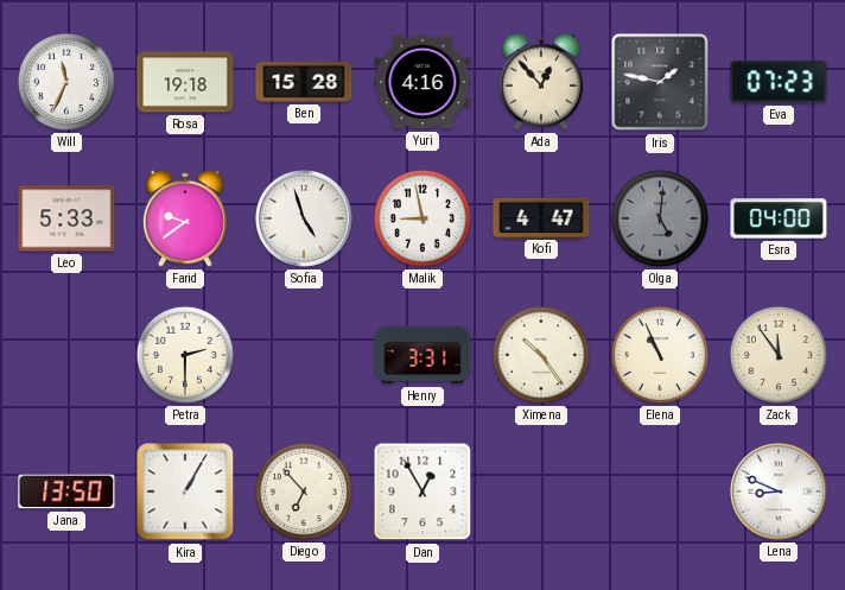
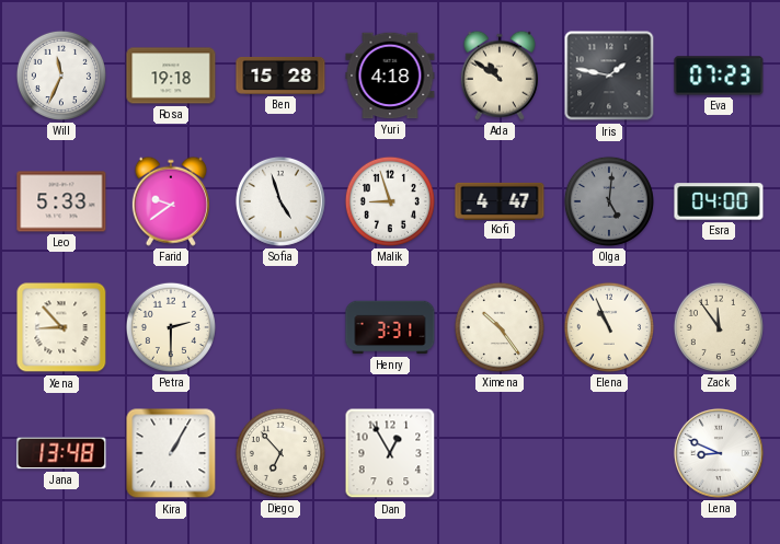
Yuri: 4:16 -> 4:18
Ada: 12:53 -> 10:51
Malik: 8:58 -> 8:57
Xena: none -> 8:53
Jana: 13:50 -> 13:48
